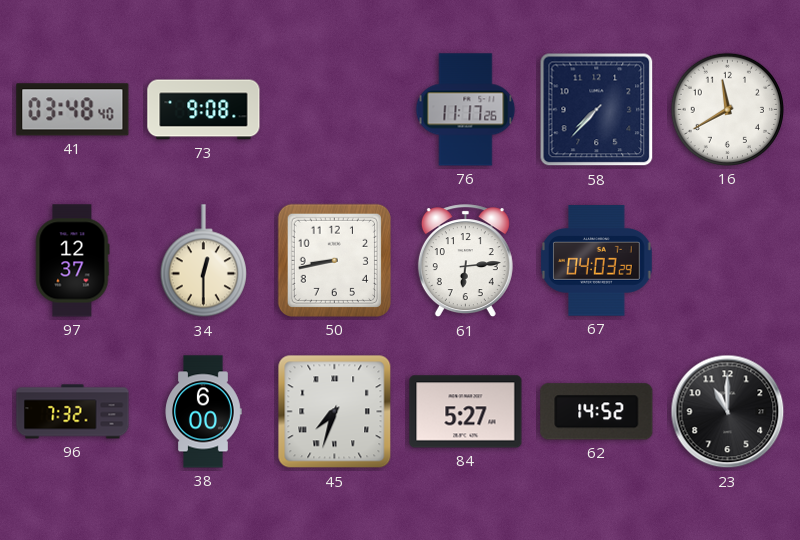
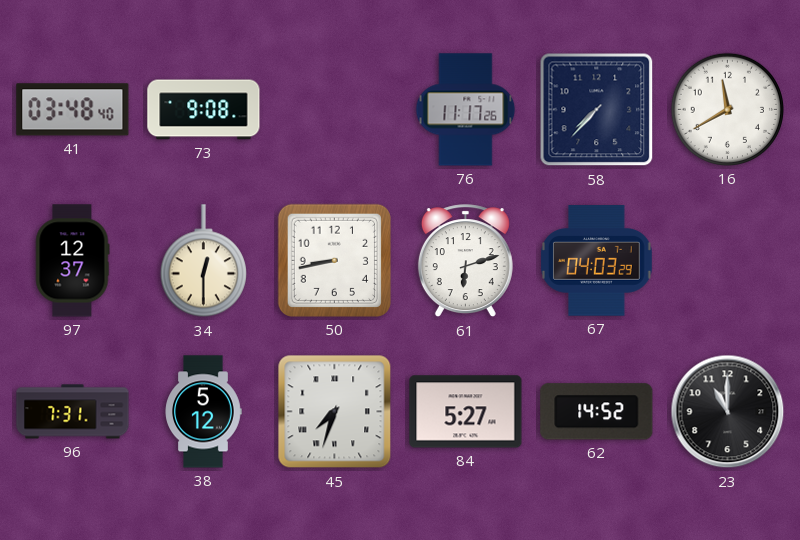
61: 6:14 -> 6:12
96: 7:32 -> 7:31
38: 6:00 -> 5:12
